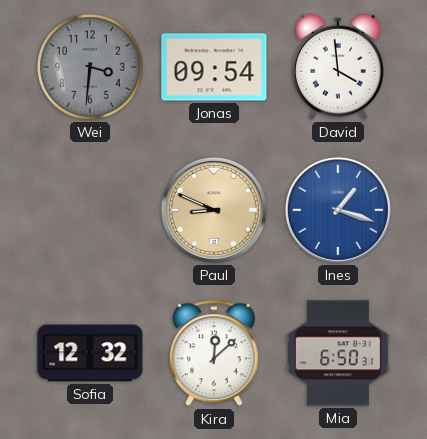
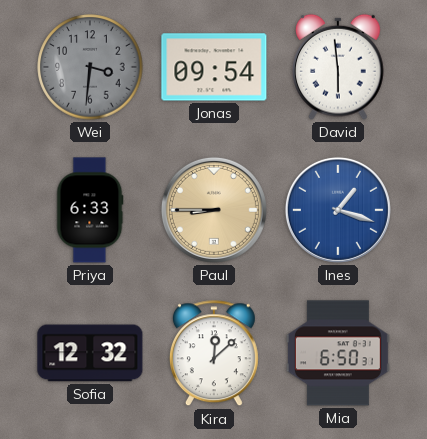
David: 3:59 -> 5:59
Priya: none -> 6:33
Paul: 8:49 -> 8:45
